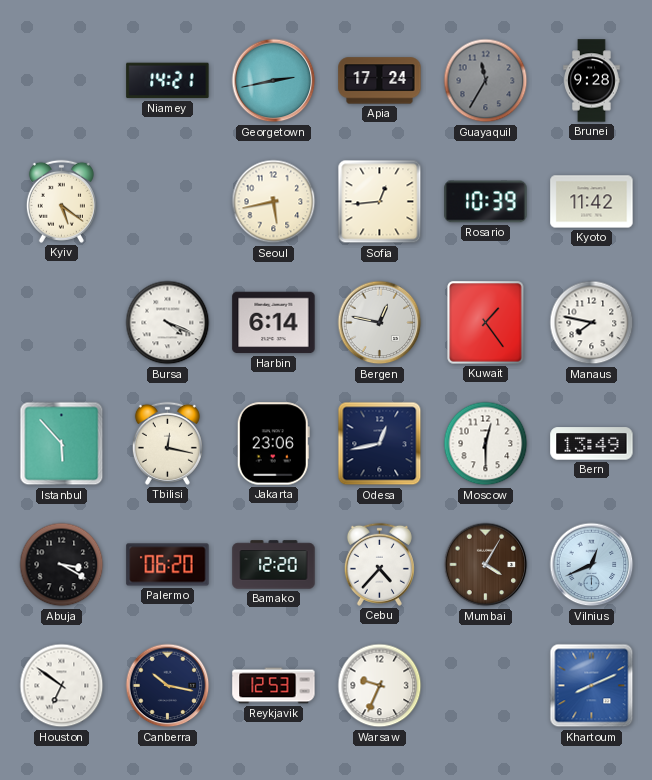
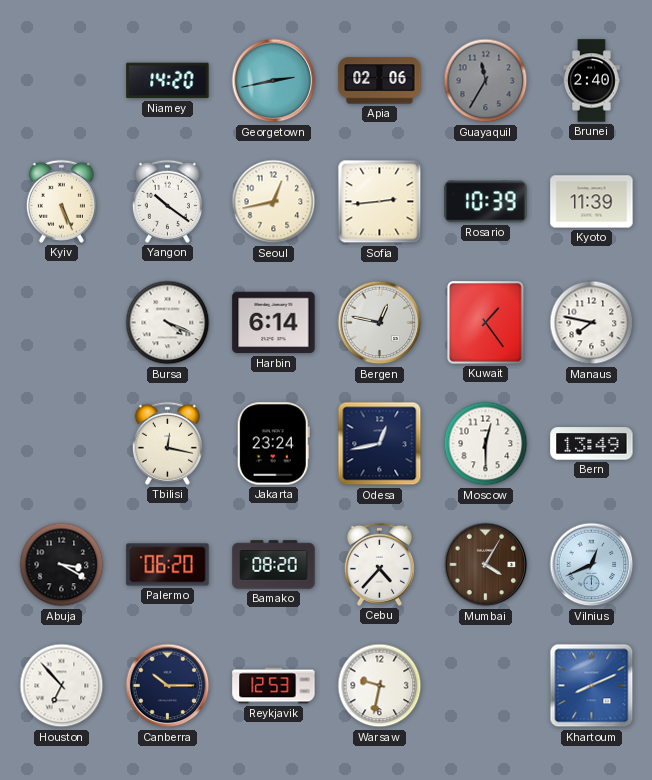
Niamey: 14:21 -> 14:20
Apia: 17:24 -> 02:06
Brunei: 9:28 -> 2:40
Kyiv: 5:21 -> 5:26
Yangon: none -> 10:21
Seoul: 5:43 -> 12:43
Sofia: 12:44 -> 2:44
Kyoto: 11:42 -> 11:39
Istanbul: 5:53 -> none
Jakarta: 23:06 -> 23:24
Bamako: 12:20 -> 08:20
Houston: 6:51 -> 6:53
Canberra: 10:17 -> 10:15
Warsaw: 9:34 -> 9:32
